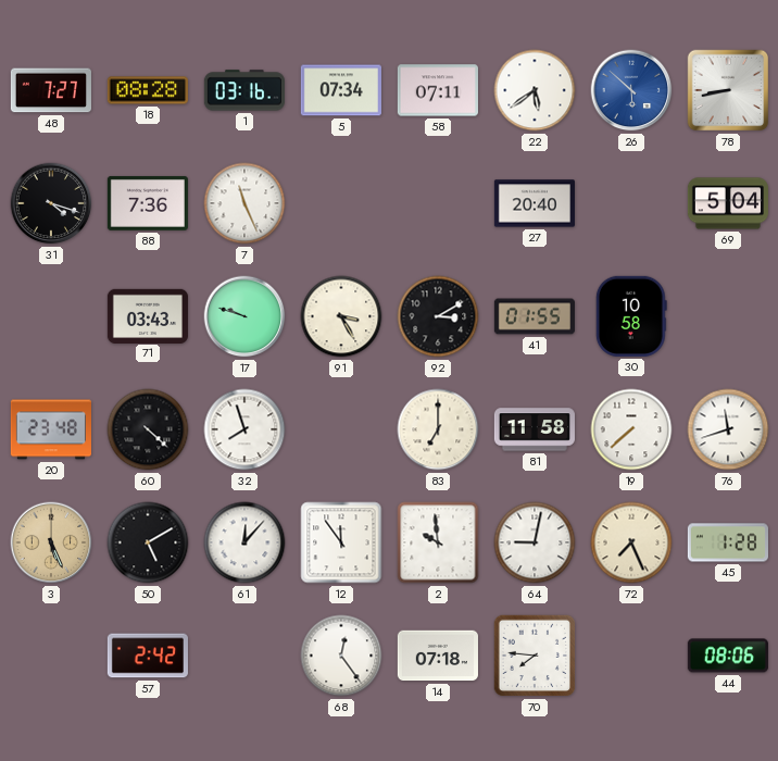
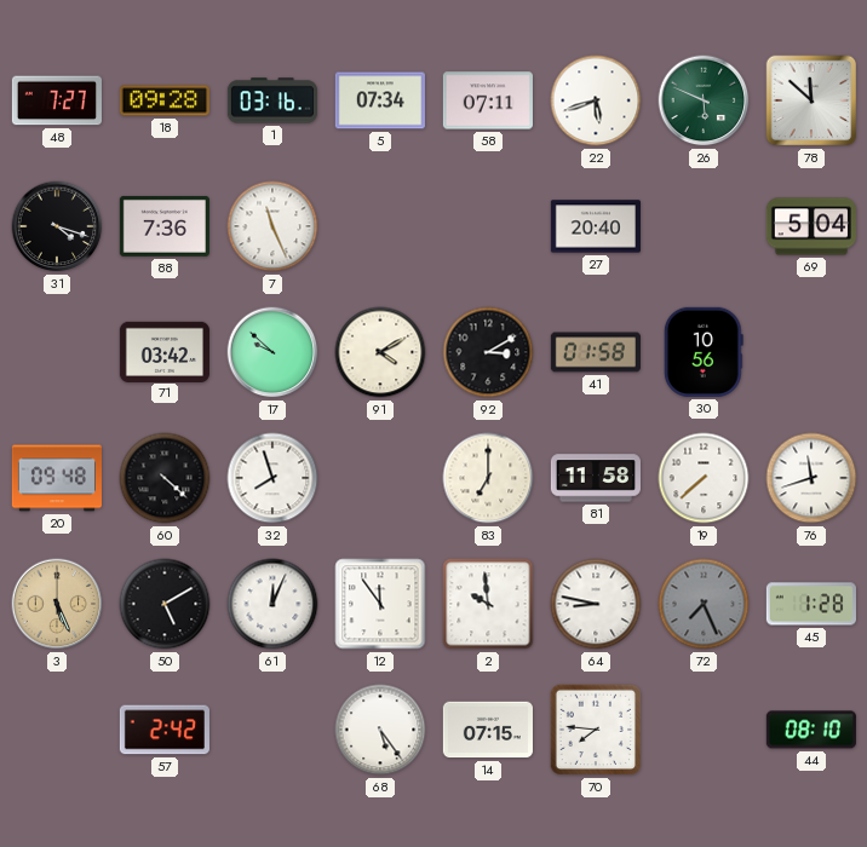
18: 08:28 -> 09:28
22: 5:39 -> 5:42
26: 5:52 -> 5:49
26 dial: blue -> green
78: 8:43 -> 11:52
71: 03:43 -> 03:42
17: 9:48 -> 9:52
91: 3:25 -> 4:10
41: 01:55 -> 01:58
30: 10:58 -> 10:56
20: 23:48 -> 09:48
61: 12:07 -> 12:04
64: 9:02 -> 8:47
72 dial: cream -> grey
68: 12:24 -> 5:24
14: 07:18 -> 07:15
44: 08:06 -> 08:10
